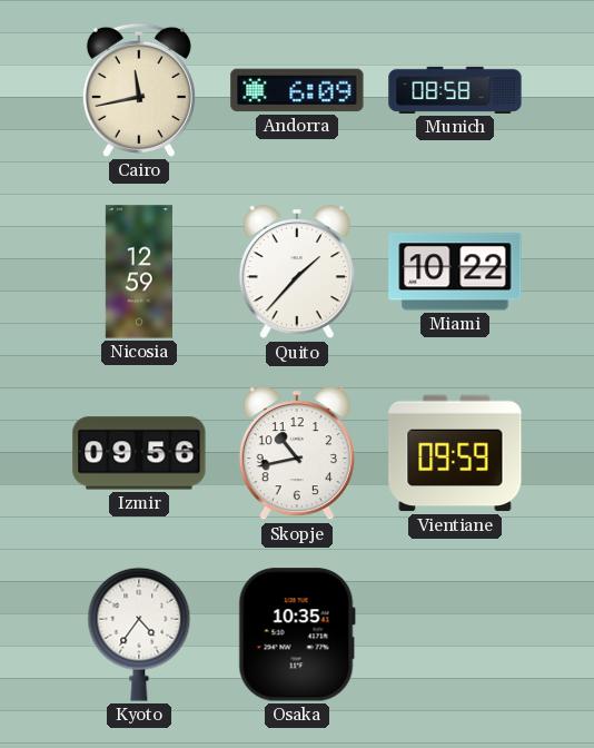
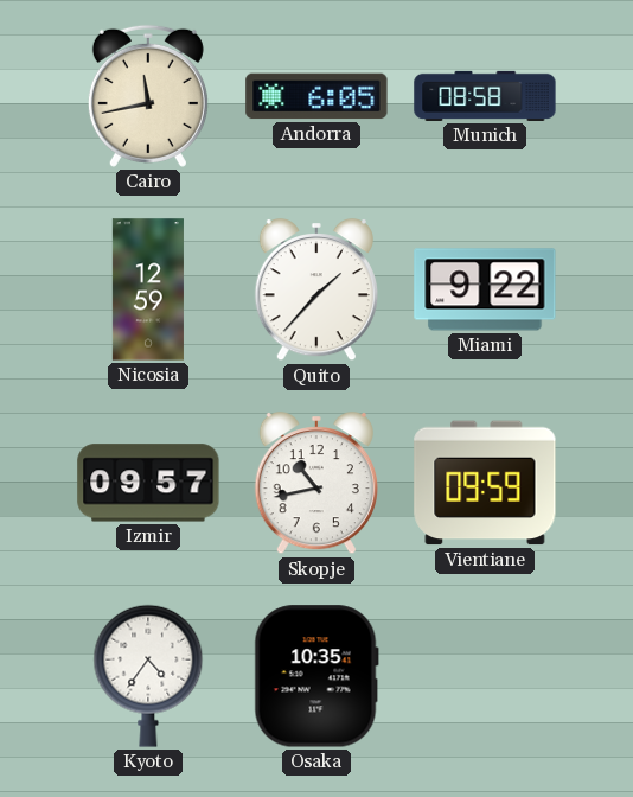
Andorra: 6:09 -> 6:05
Miami: 10:22 -> 9:22
Izmir: 09:56 -> 09:57
